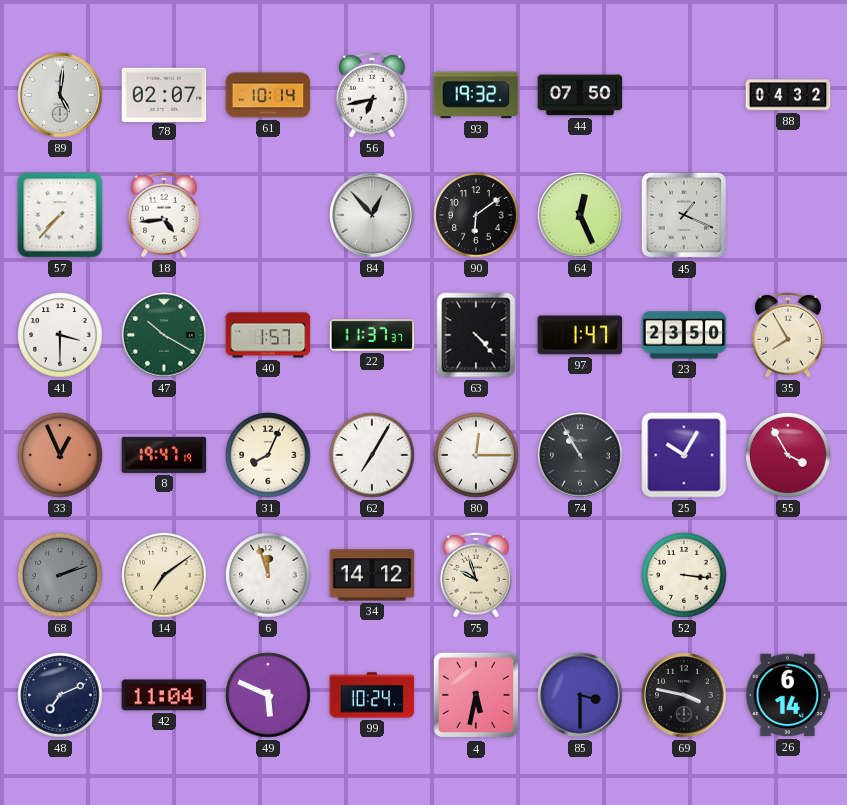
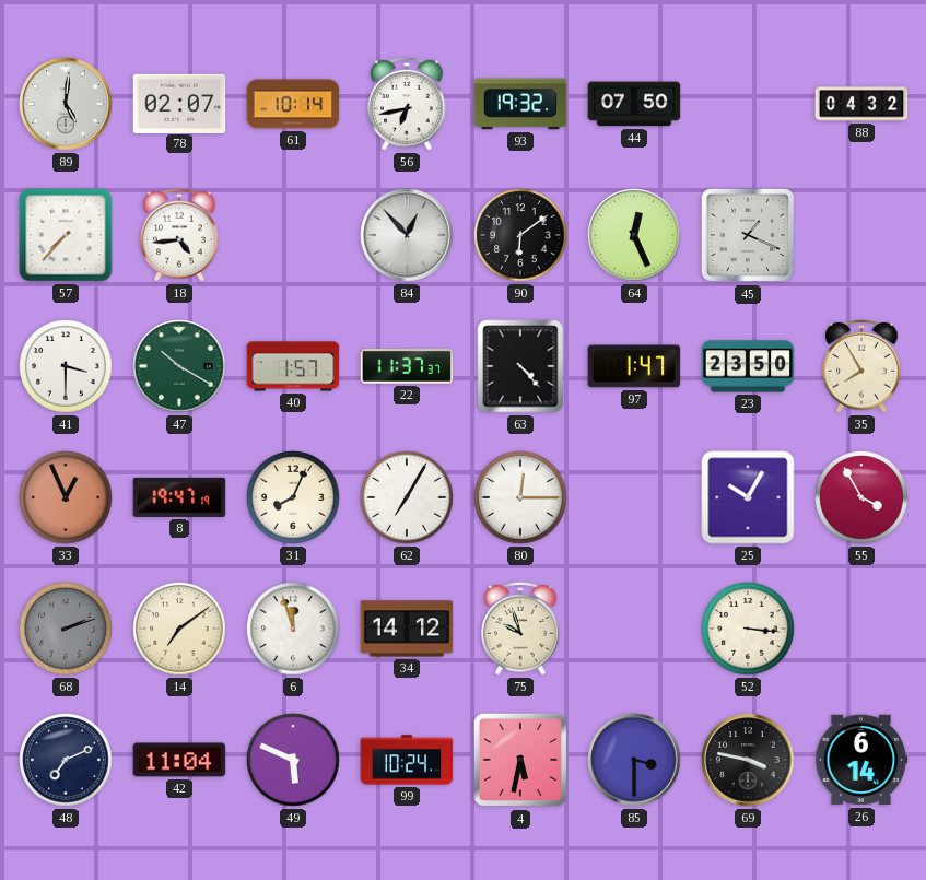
74: 10:55 -> none
